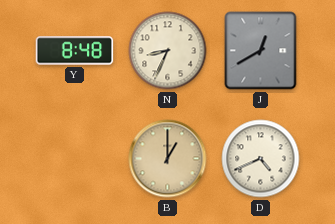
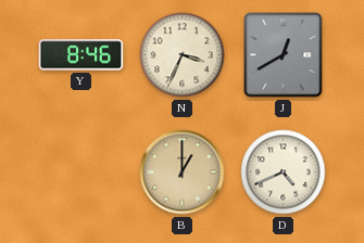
Y: 8:48 -> 8:46
N: 8:34 -> 3:34
